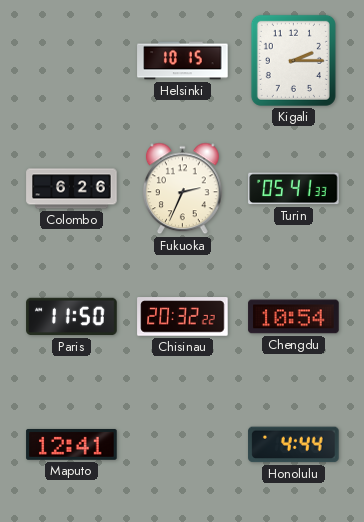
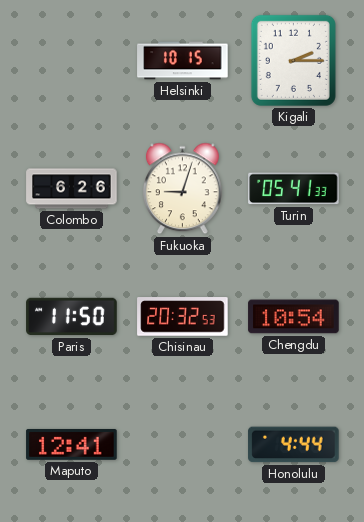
Fukuoka: 2:34 -> 9:03
Chisinau: 20:32:22 -> 20:32:53
